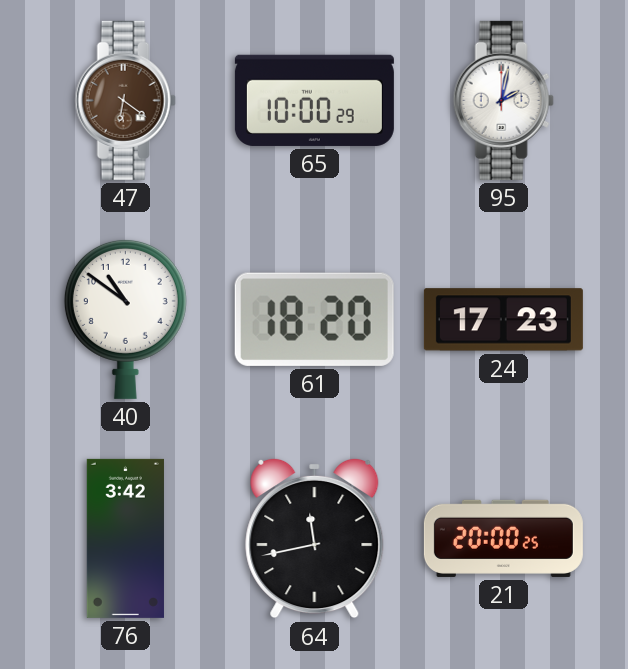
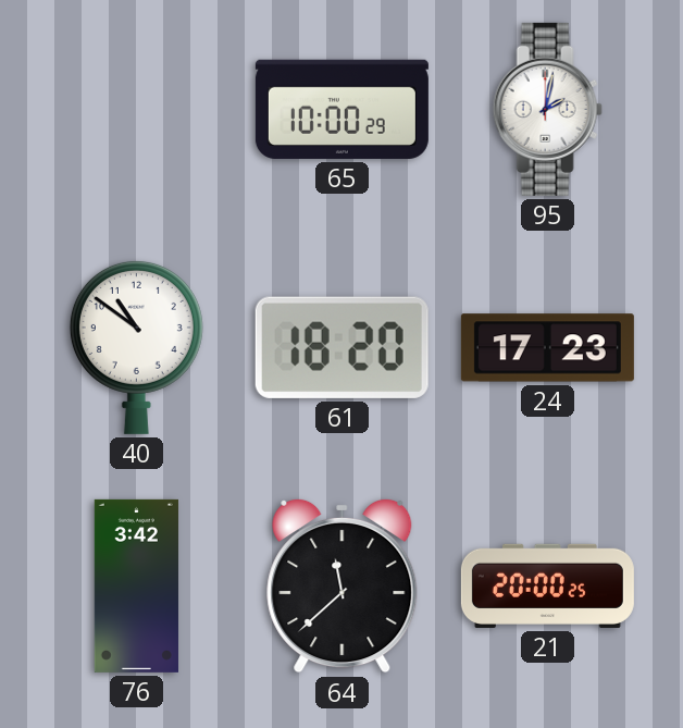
47: 6:21 -> none
64: 11:43 -> 11:38
